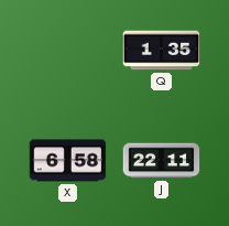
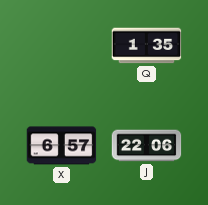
X: 6:58 -> 6:57
J: 22:11 -> 22:06
